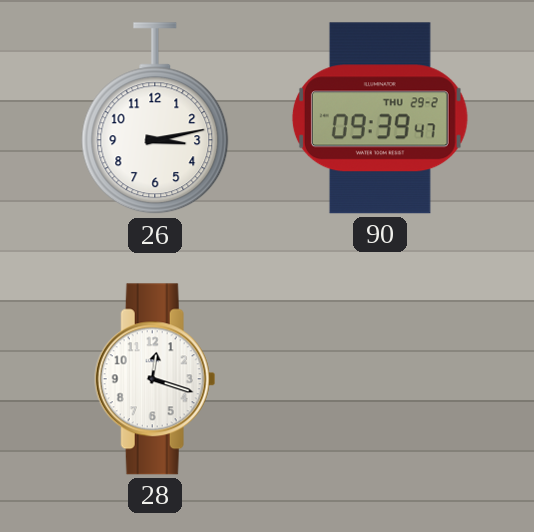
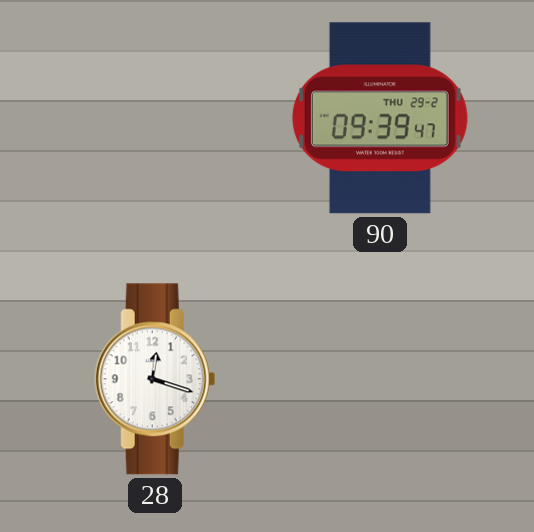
26: 3:13 -> none
